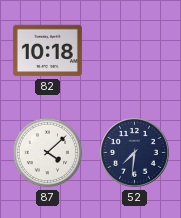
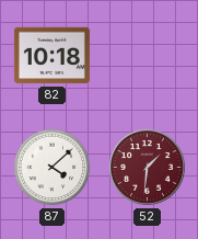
52: 7:31 -> 1:31
52 dial: navy -> burgundy
